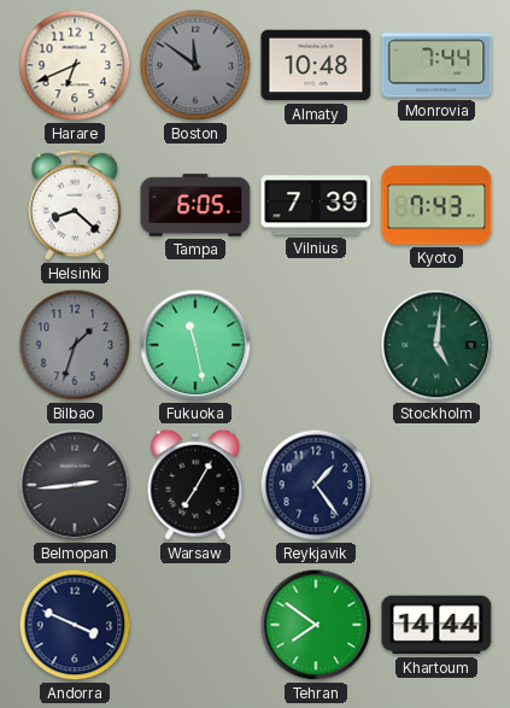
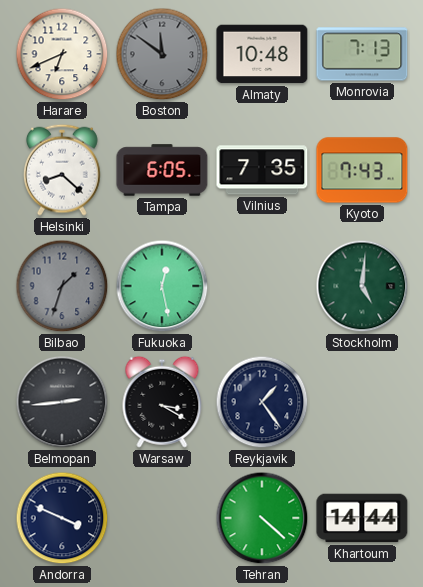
Monrovia: 7:44 -> 7:13
Vilnius: 7:39 -> 7:35
Fukuoka: 11:28 -> 12:28
Warsaw: 7:05 -> 3:20
Tehran: 7:51 -> 4:22
